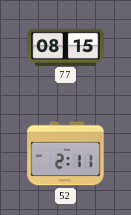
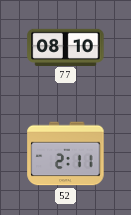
77: 08:15 -> 08:10
